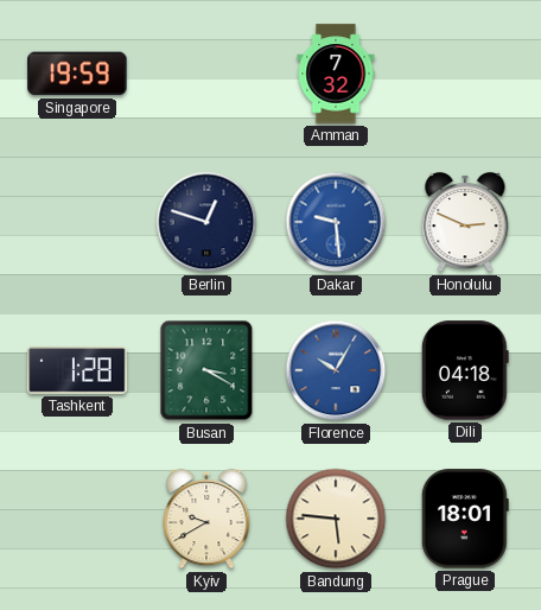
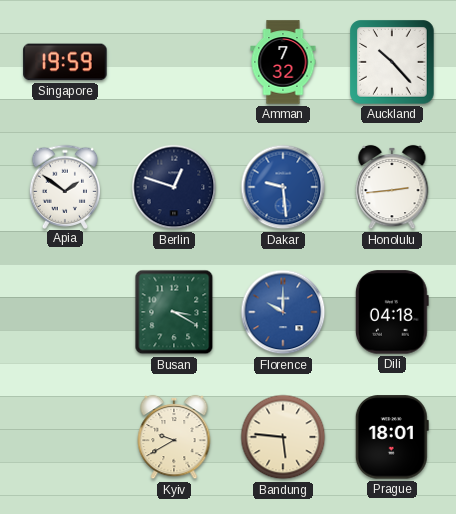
Auckland: none -> 10:23
Apia: none -> 1:51
Honolulu: 2:49 -> 2:44
Tashkent: 1:28 -> none
Florence: 10:05 -> 10:00
